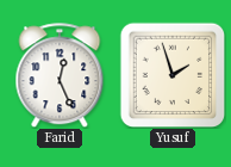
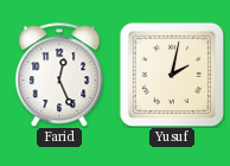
Yusuf: 1:57 -> 2:02
